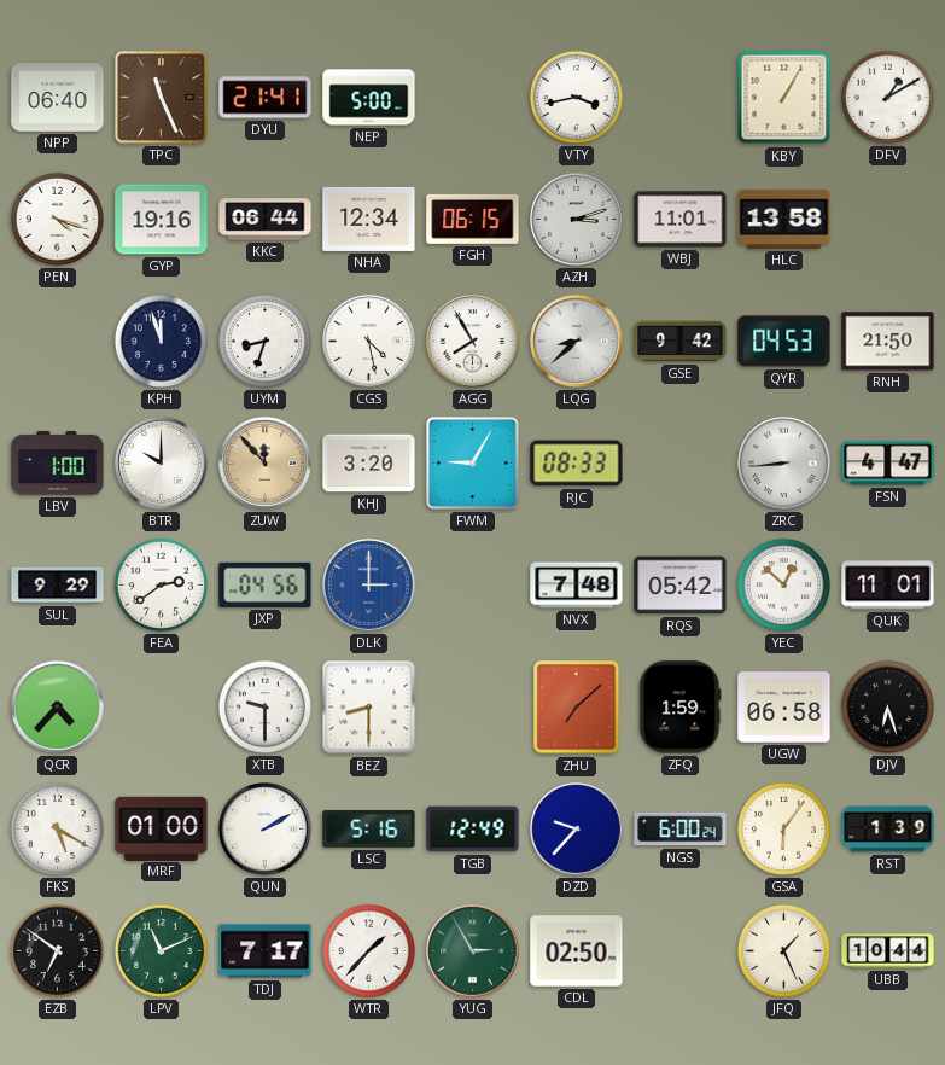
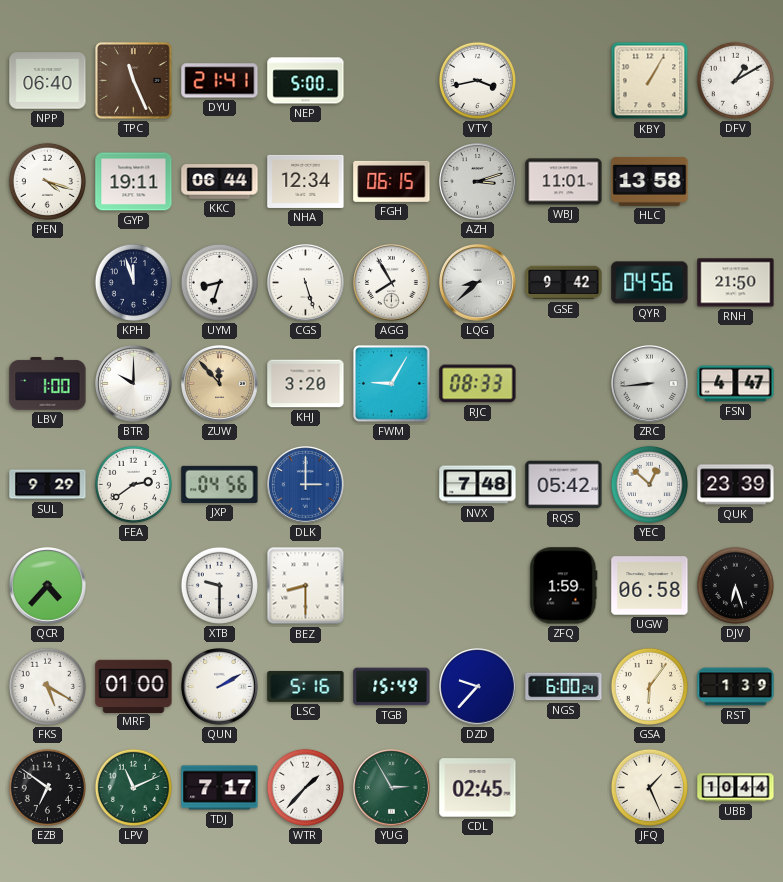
GYP: 19:16 -> 19:11
CGS: 4:28 -> 5:27
QYR: 04:53 -> 04:56
QUK: 11:01 -> 23:39
ZHU: 7:08 -> none
TGB: 12:49 -> 15:49
CDL: 02:50 -> 02:45
